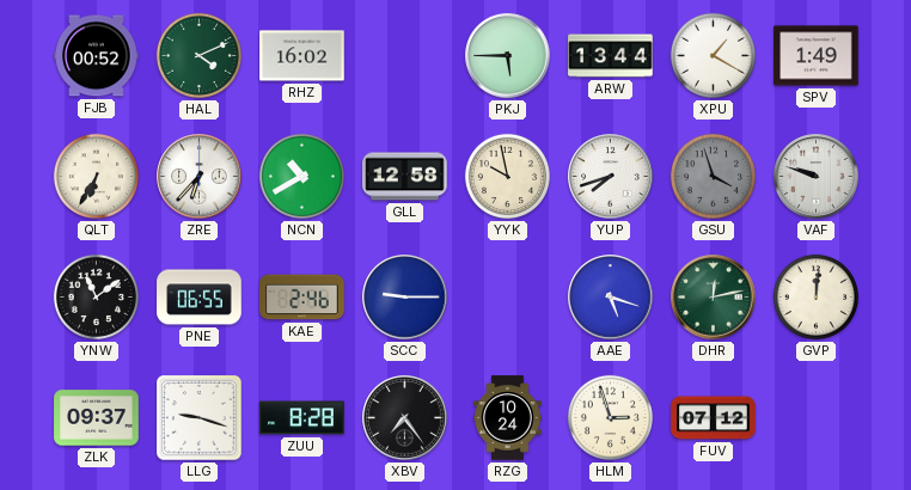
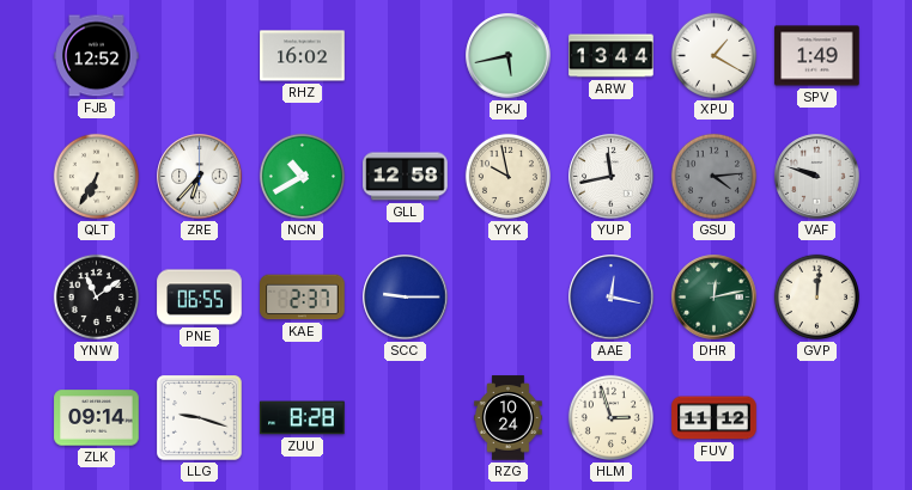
FJB: 00:52 -> 12:52
HAL: 4:11 -> none
PKJ: 5:45 -> 5:43
YUP: 7:42 -> 11:43
GSU: 3:57 -> 4:14
KAE: 2:46 -> 2:37
AAE: 5:18 -> 12:17
ZLK: 09:37 -> 09:14
XBV: 7:24 -> none
FUV: 07:12 -> 11:12
